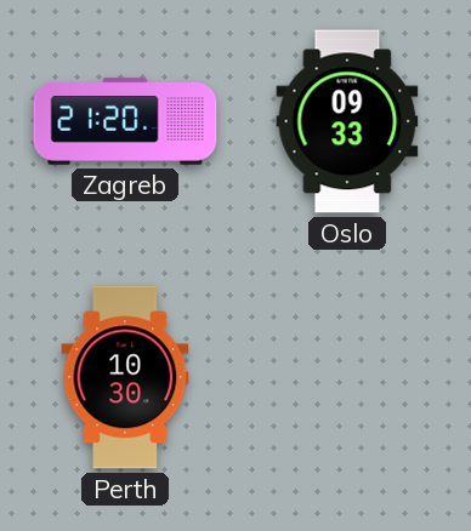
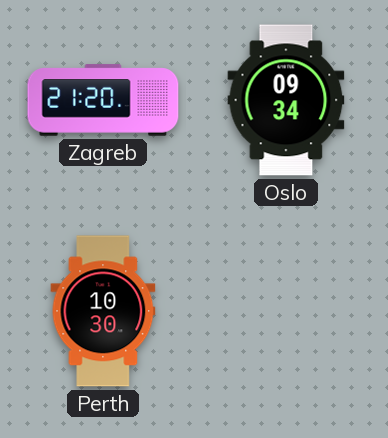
Oslo: 09:33 -> 09:34
